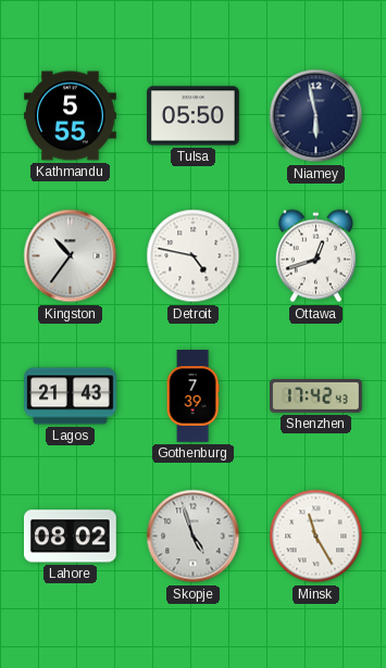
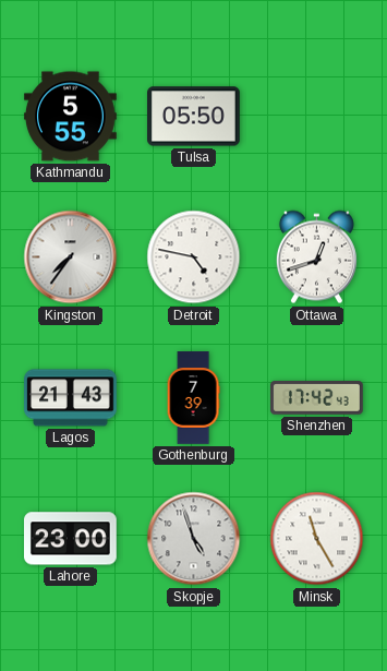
Niamey: 5:58 -> none
Kingston: 10:36 -> 7:36
Lahore: 08:02 -> 23:00
